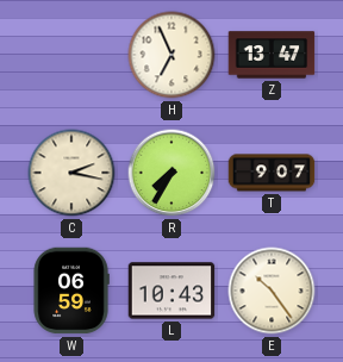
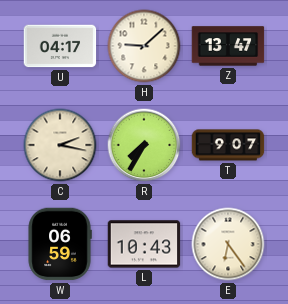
U: none -> 04:17
H: 6:56 -> 9:08
E: 10:24 -> 6:24
